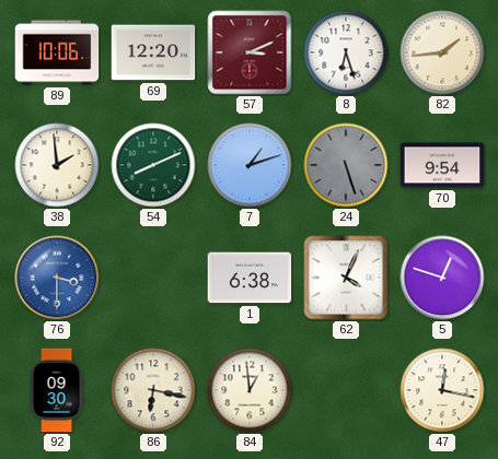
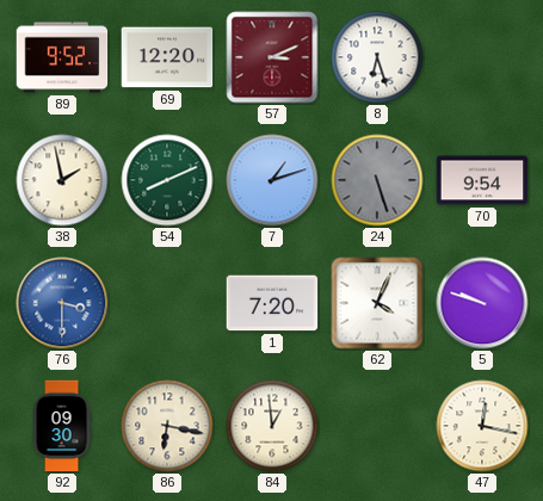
89: 10:06 -> 9:52
82: 1:44 -> none
38: 1:59 -> 1:58
1: 6:38 -> 7:20
5: 12:48 -> 9:48
